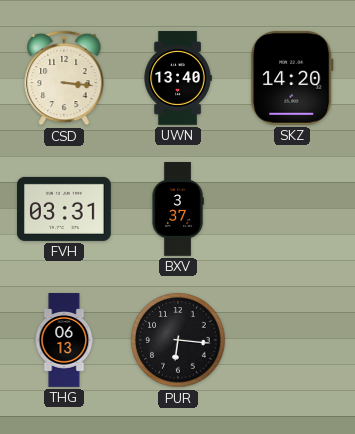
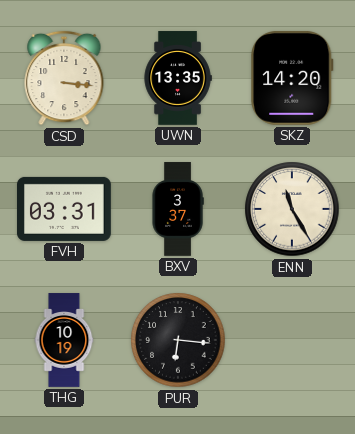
UWN: 13:40 -> 13:35
ENN: none -> 11:25
THG: 06:13 -> 10:19
